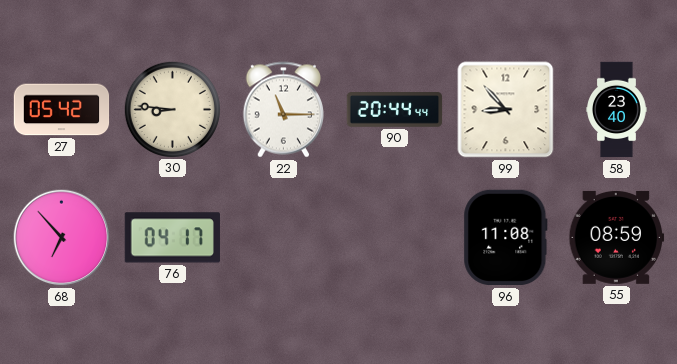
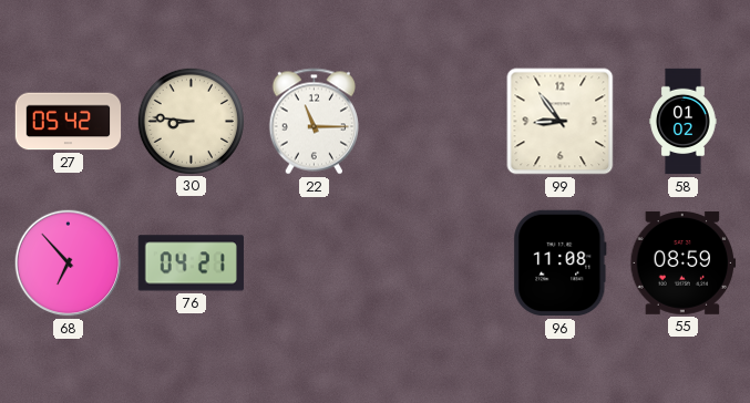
90: 20:44 -> none
99: 8:53 -> 8:54
58: 23:40 -> 01:02
76: 04:17 -> 04:21
